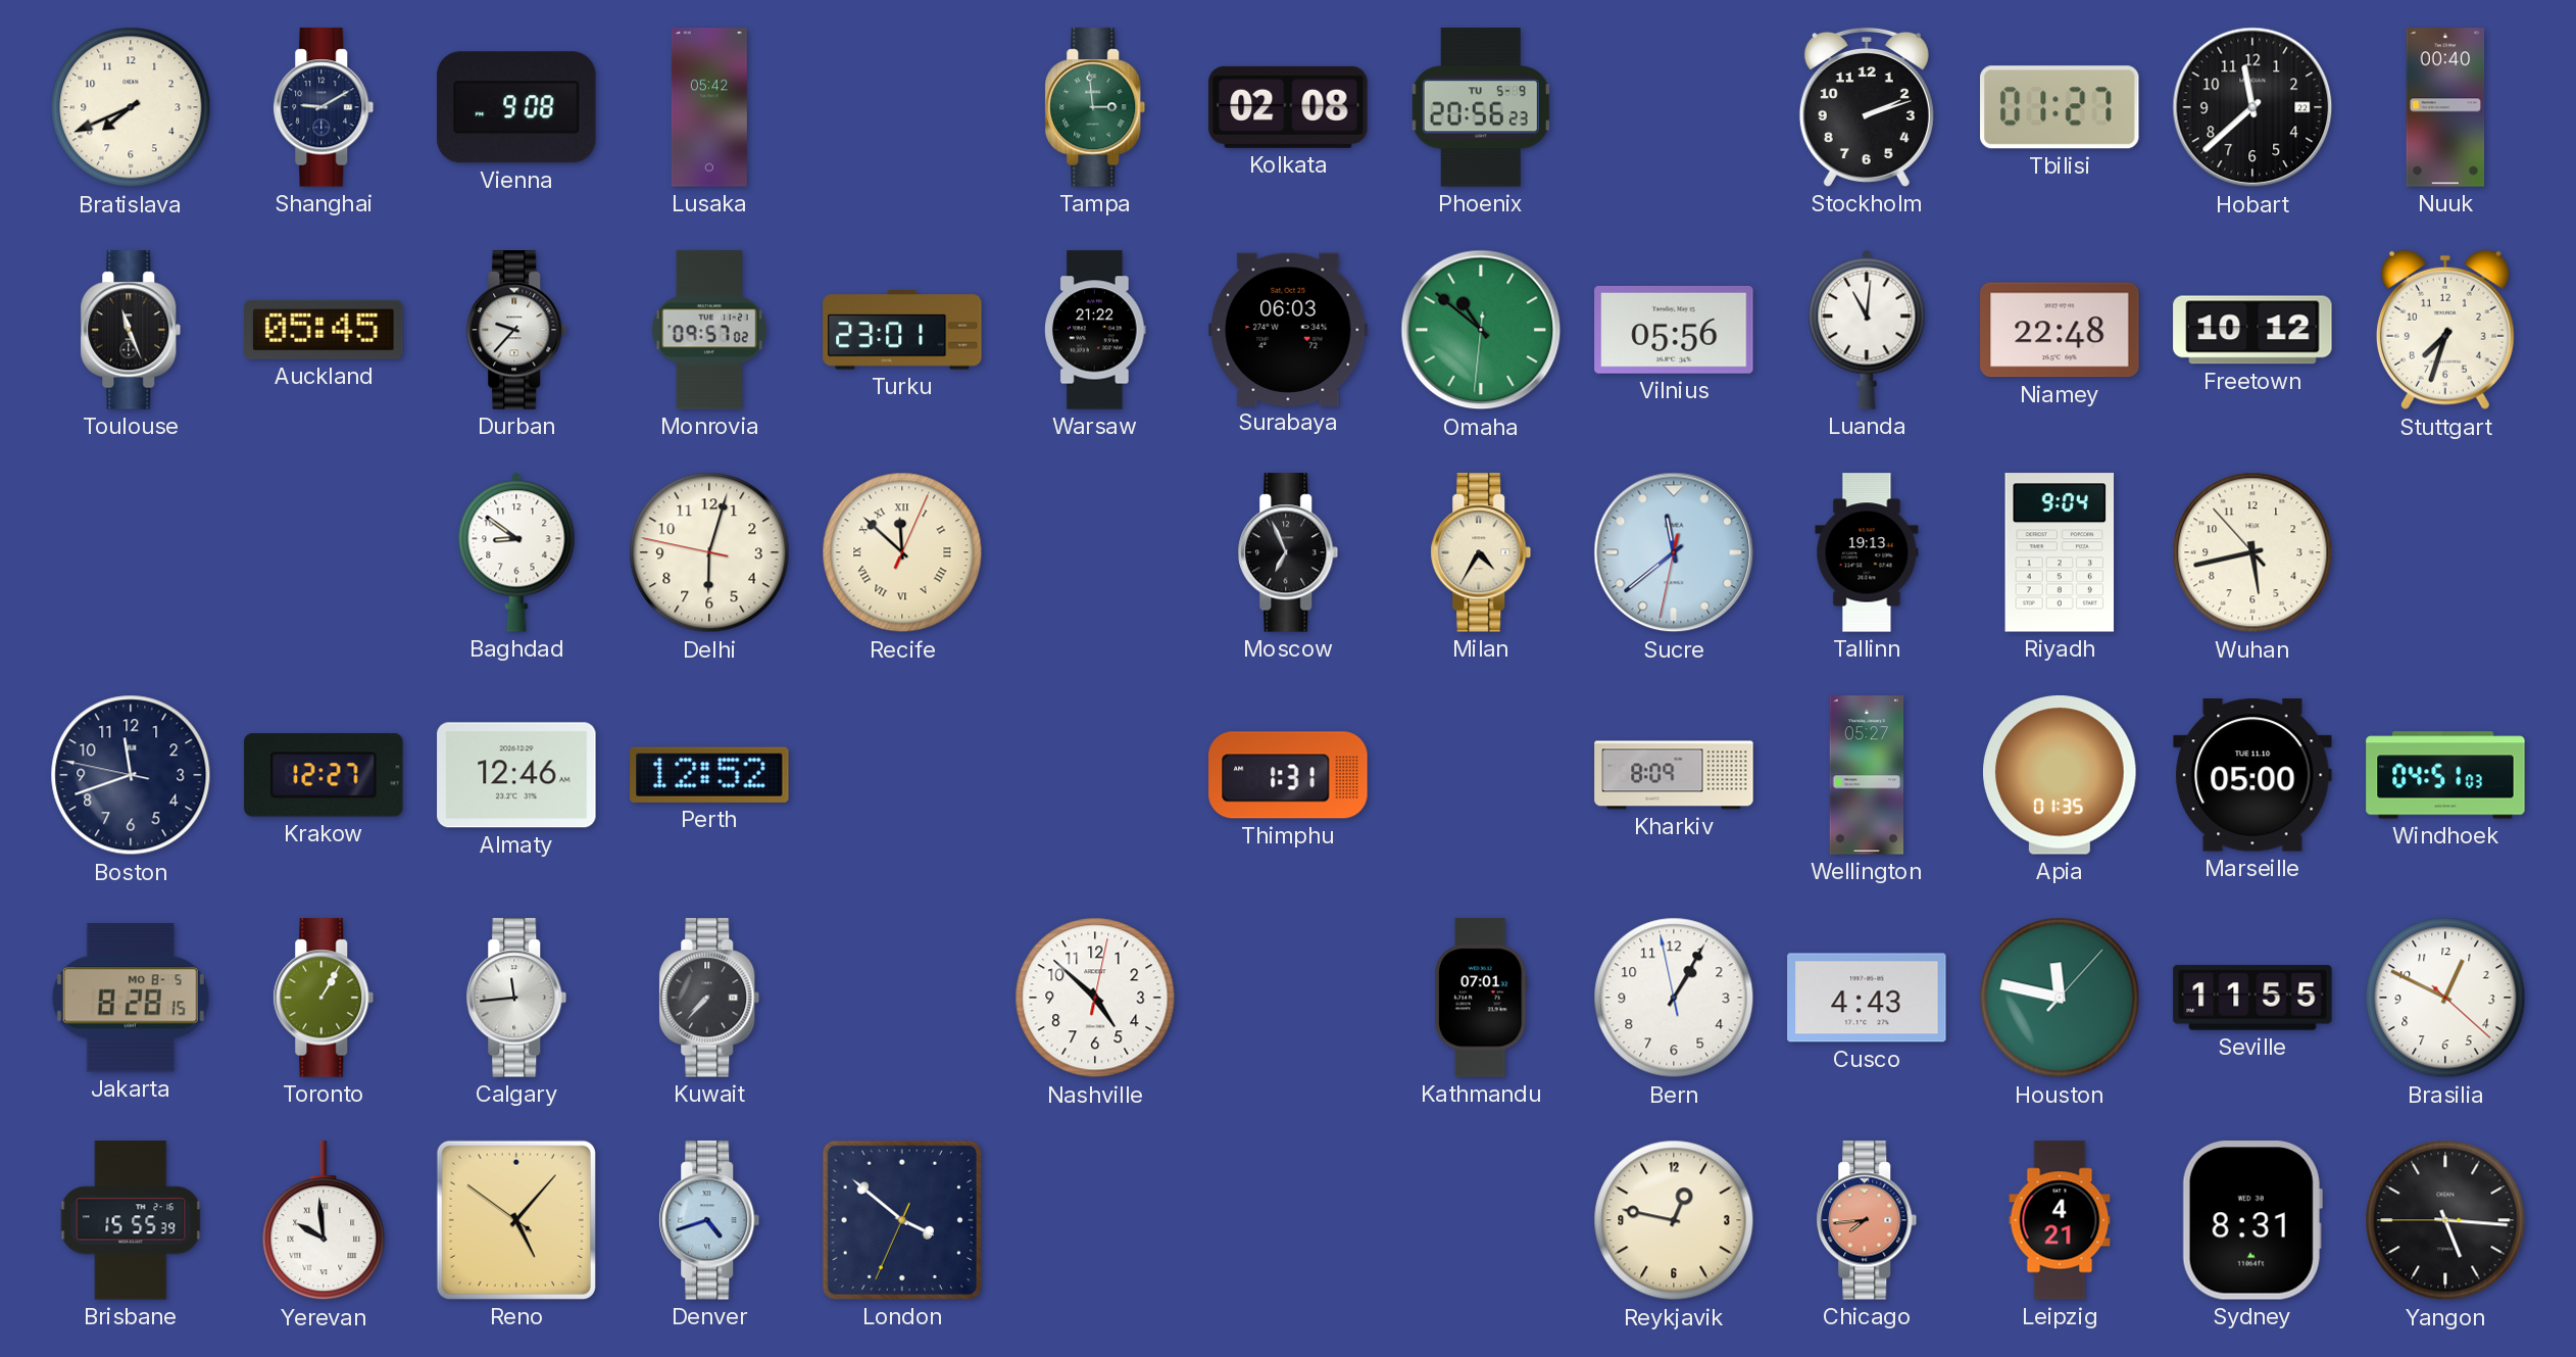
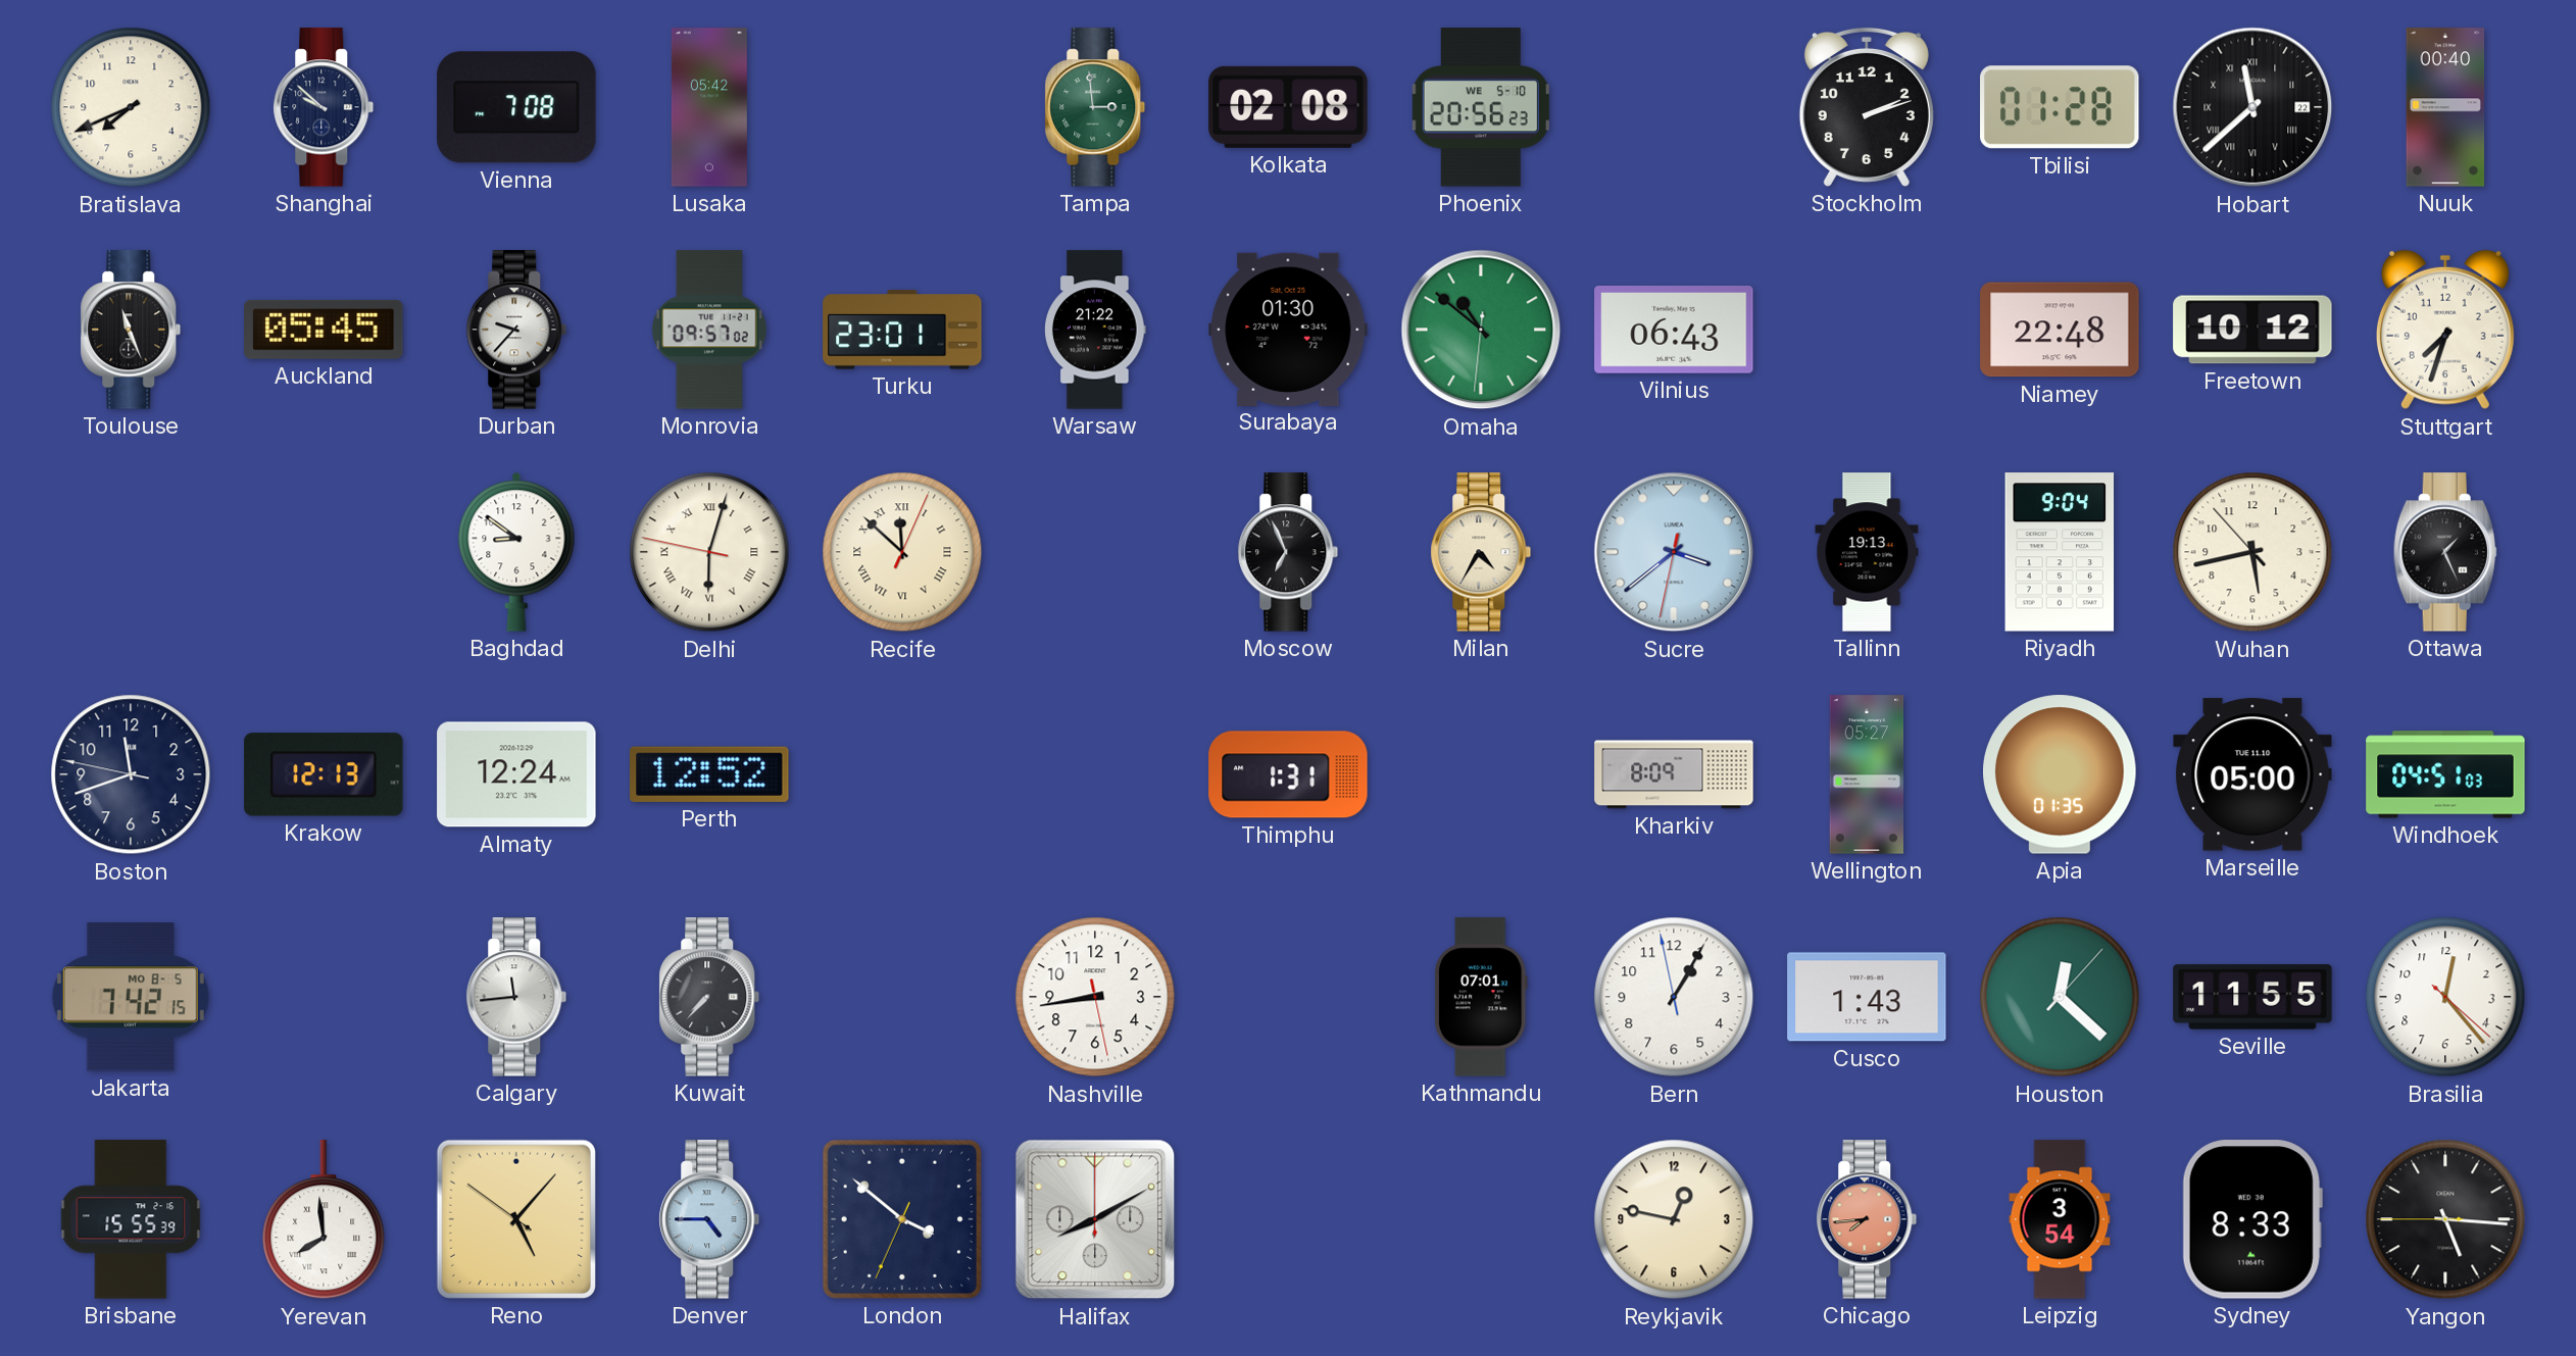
Shanghai: 9:10 -> 9:52
Vienna: 9:08 -> 7:08
Phoenix date: TU 5-9 -> WE 5-10
Tbilisi: 01:27 -> 01:28
Hobart numerals: Arabic -> Roman
Surabaya: 06:03 -> 01:30
Vilnius: 05:56 -> 06:43
Luanda: 11:01 -> none
Delhi numerals: Arabic -> Roman
Sucre: 11:38 -> 3:38
Ottawa: none -> 1:26
Krakow: 12:27 -> 12:13
Almaty: 12:46 -> 12:24
Jakarta: 8:28 -> 7:42
Toronto: 1:05 -> none
Nashville: 4:52 -> 8:43
Cusco: 4:43 -> 1:43
Houston: 11:47 -> 12:22
Brasilia: 12:49 -> 12:23
Yerevan: 9:59 -> 7:59
Denver: 4:42 -> 4:45
Halifax: none -> 8:10
Leipzig: 4:21 -> 3:54
Sydney: 8:31 -> 8:33
